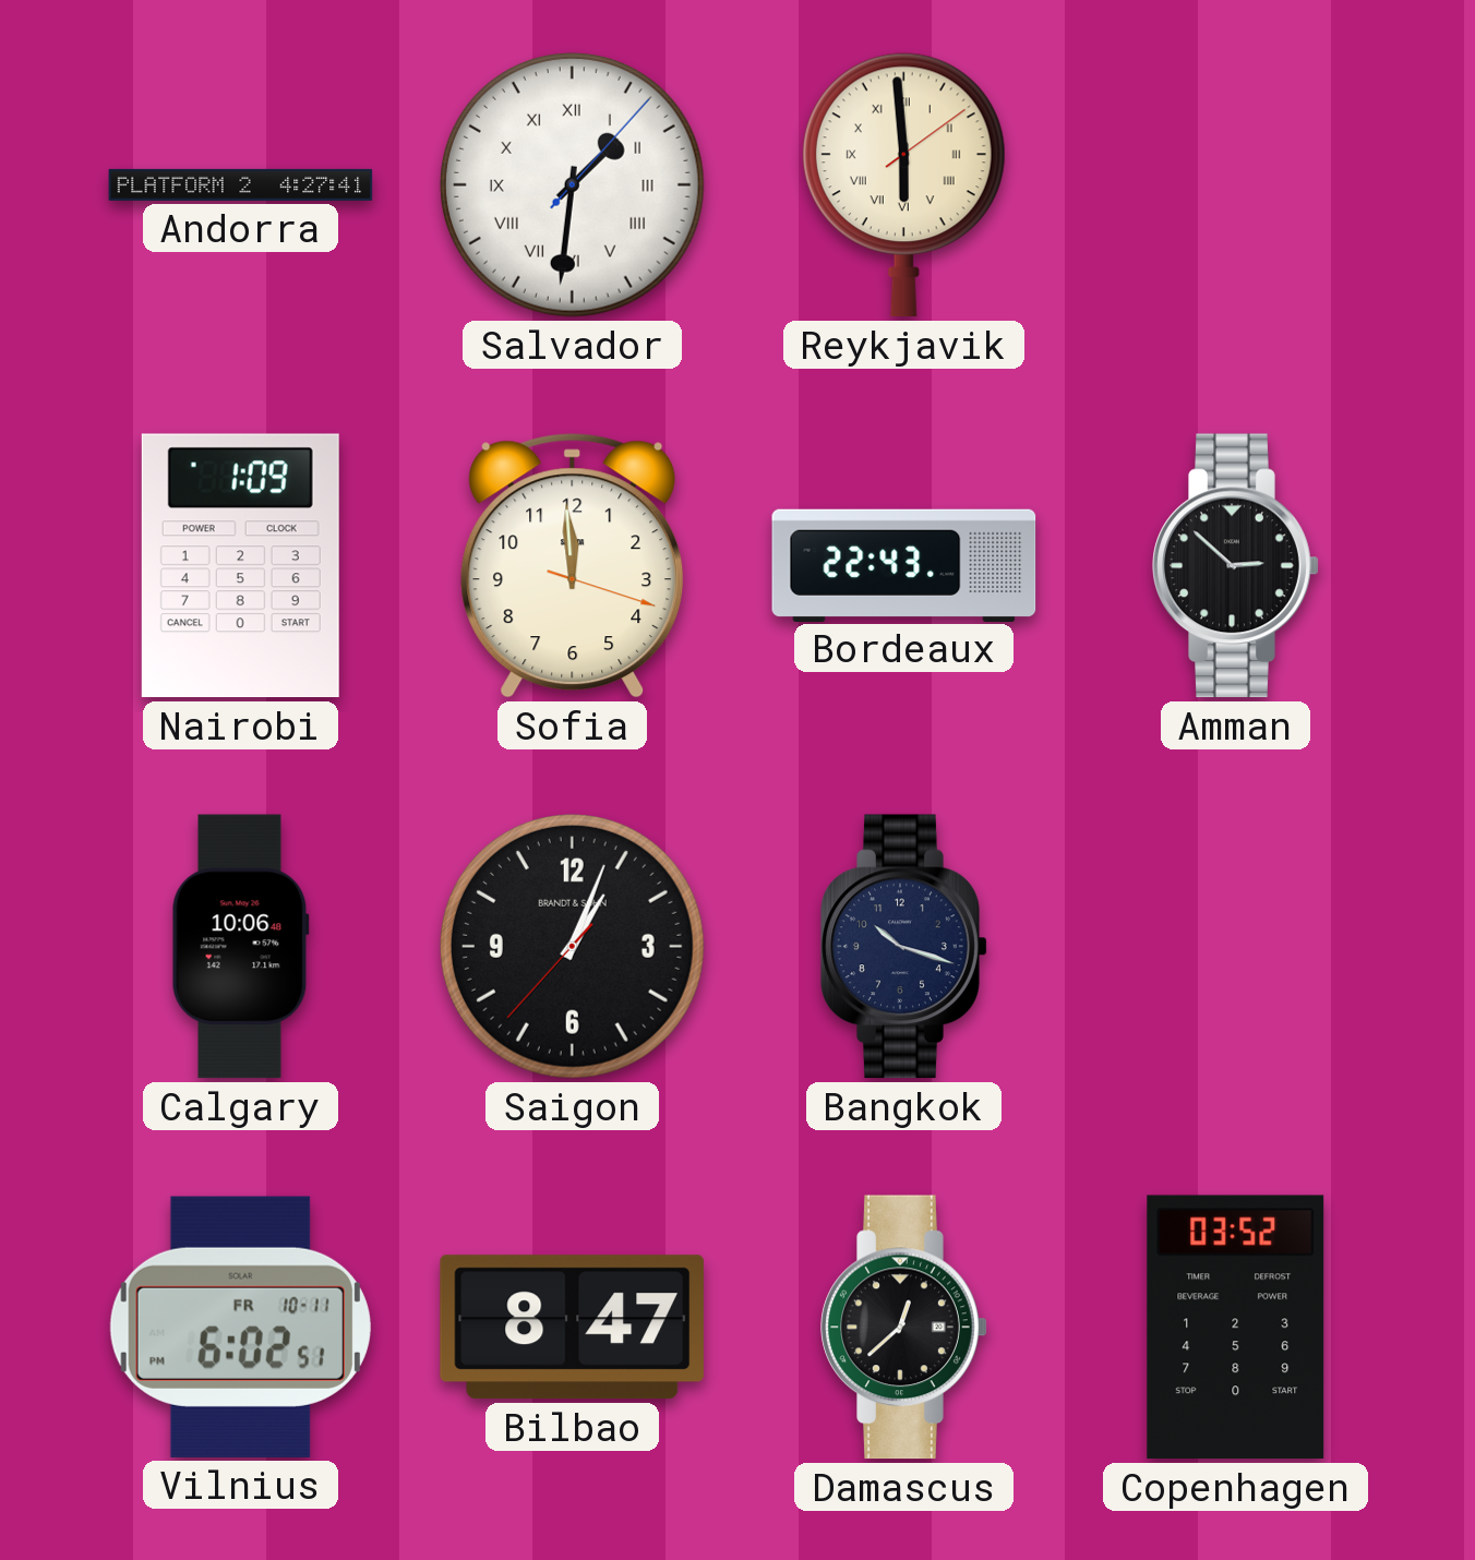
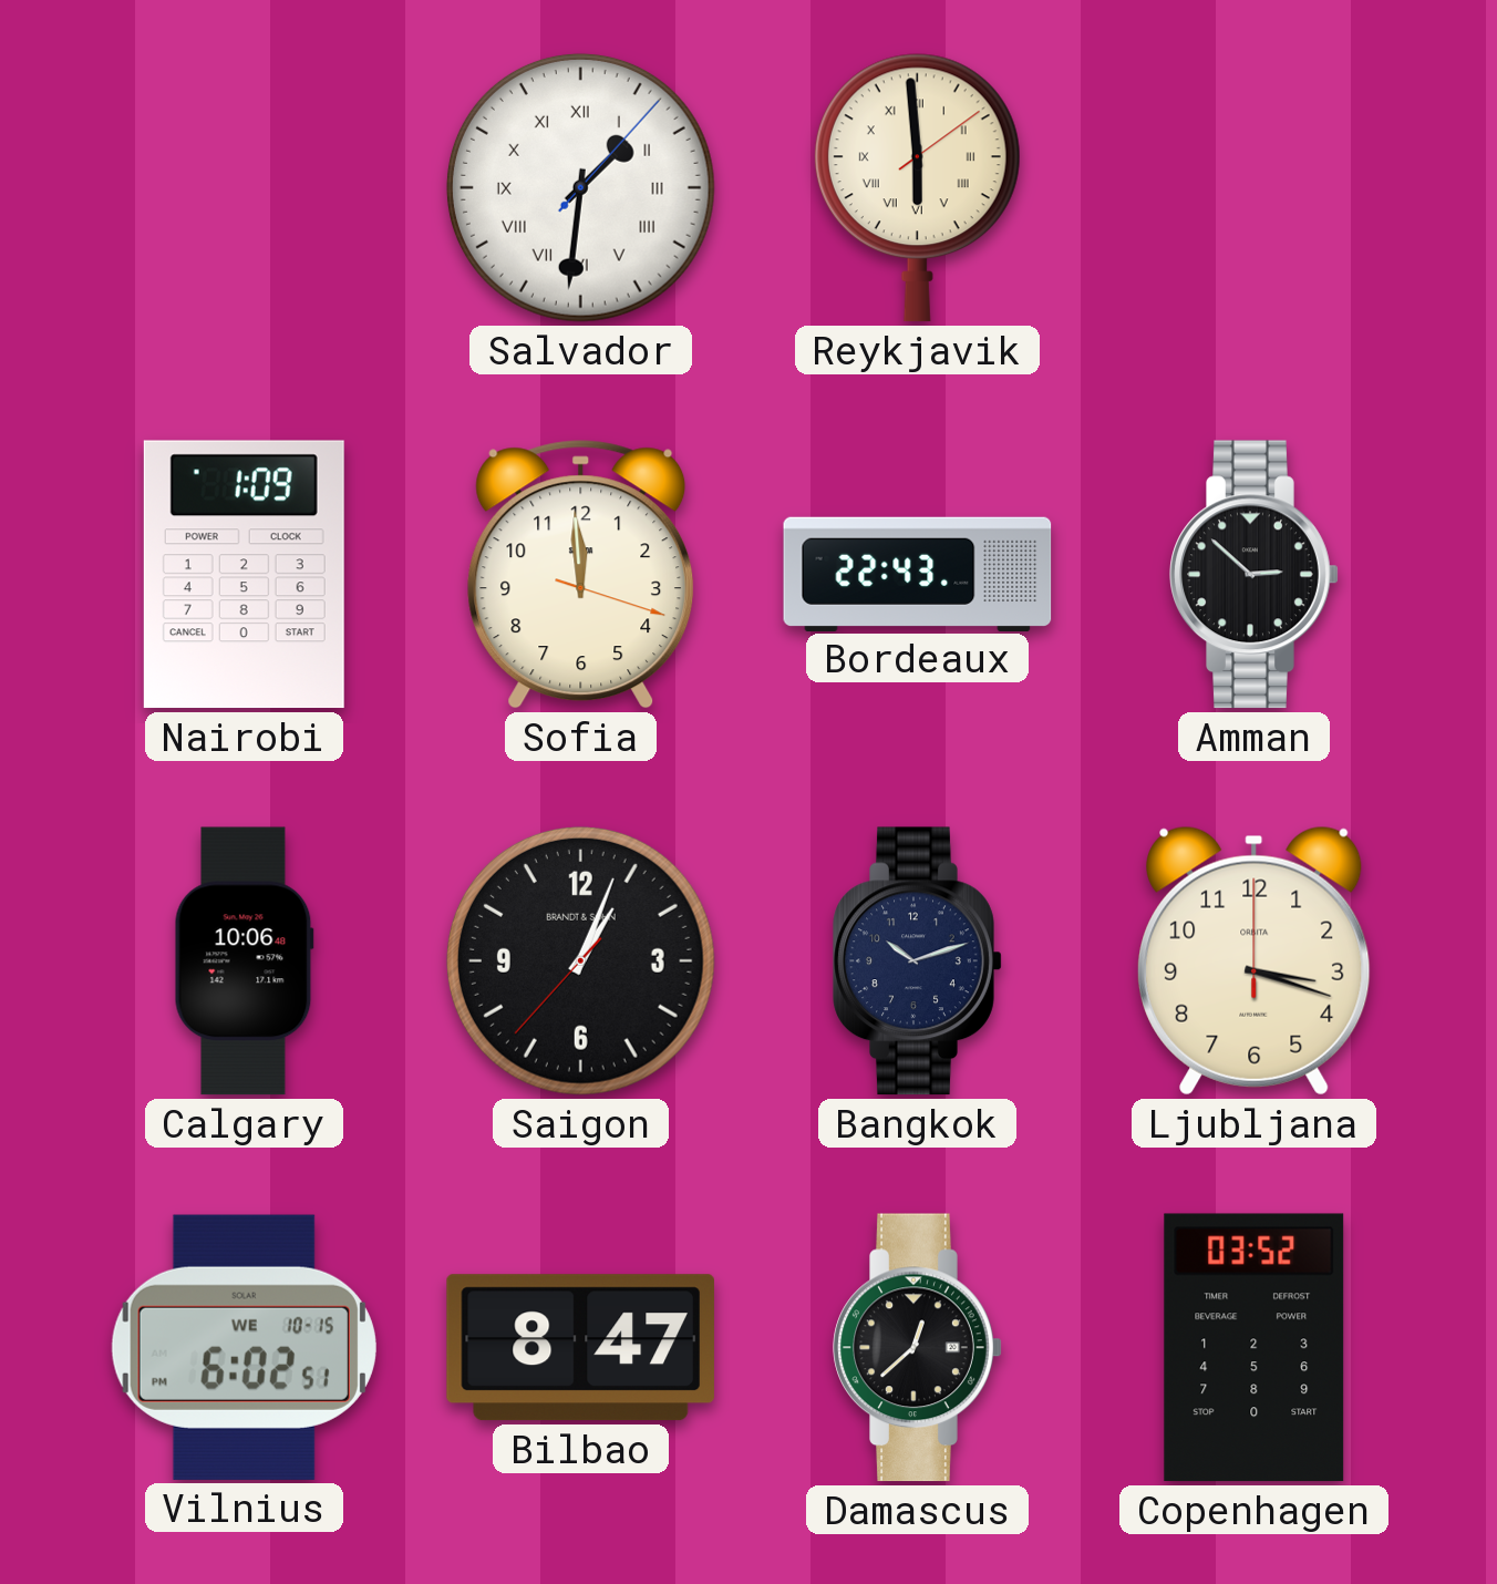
Andorra: 4:27 -> none
Bangkok: 10:18 -> 10:12
Ljubljana: none -> 3:18
Vilnius date: FR 10-11 -> WE 10-15
